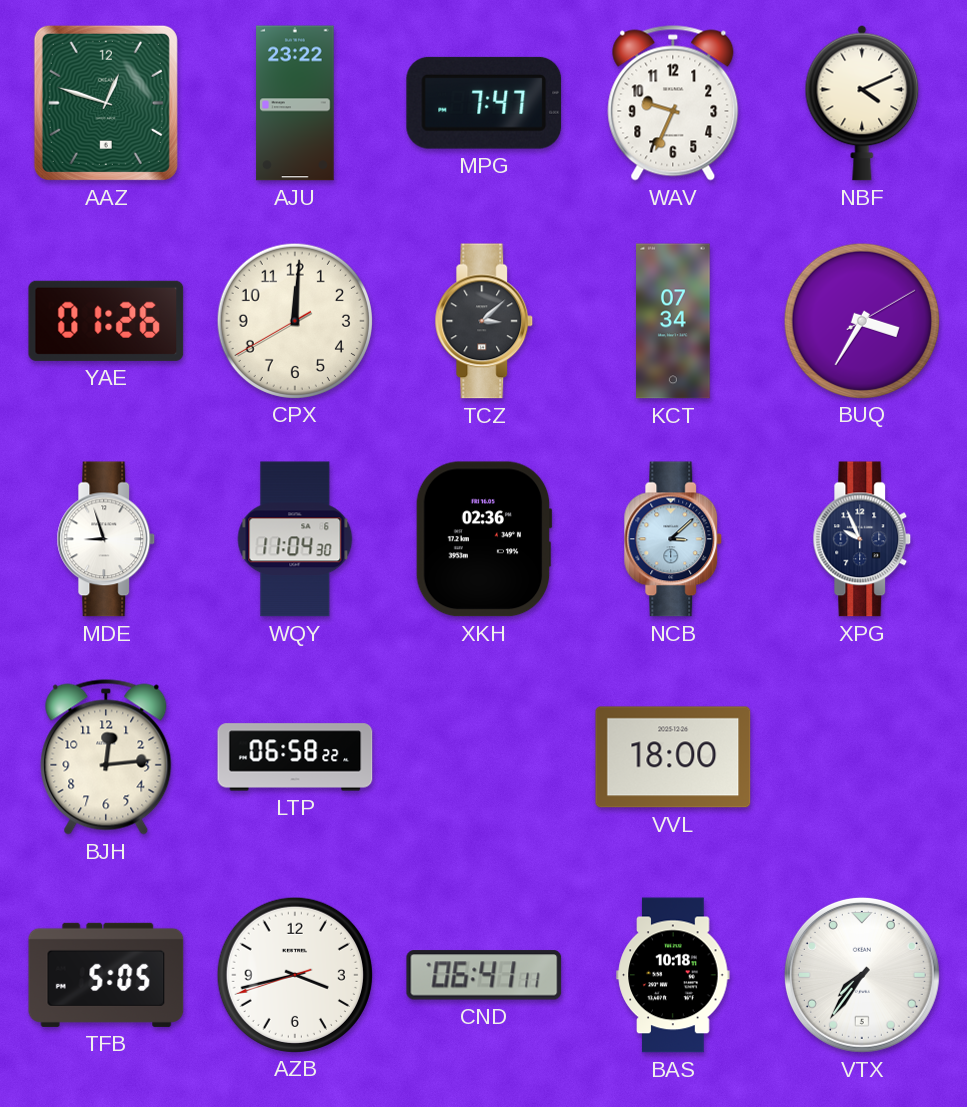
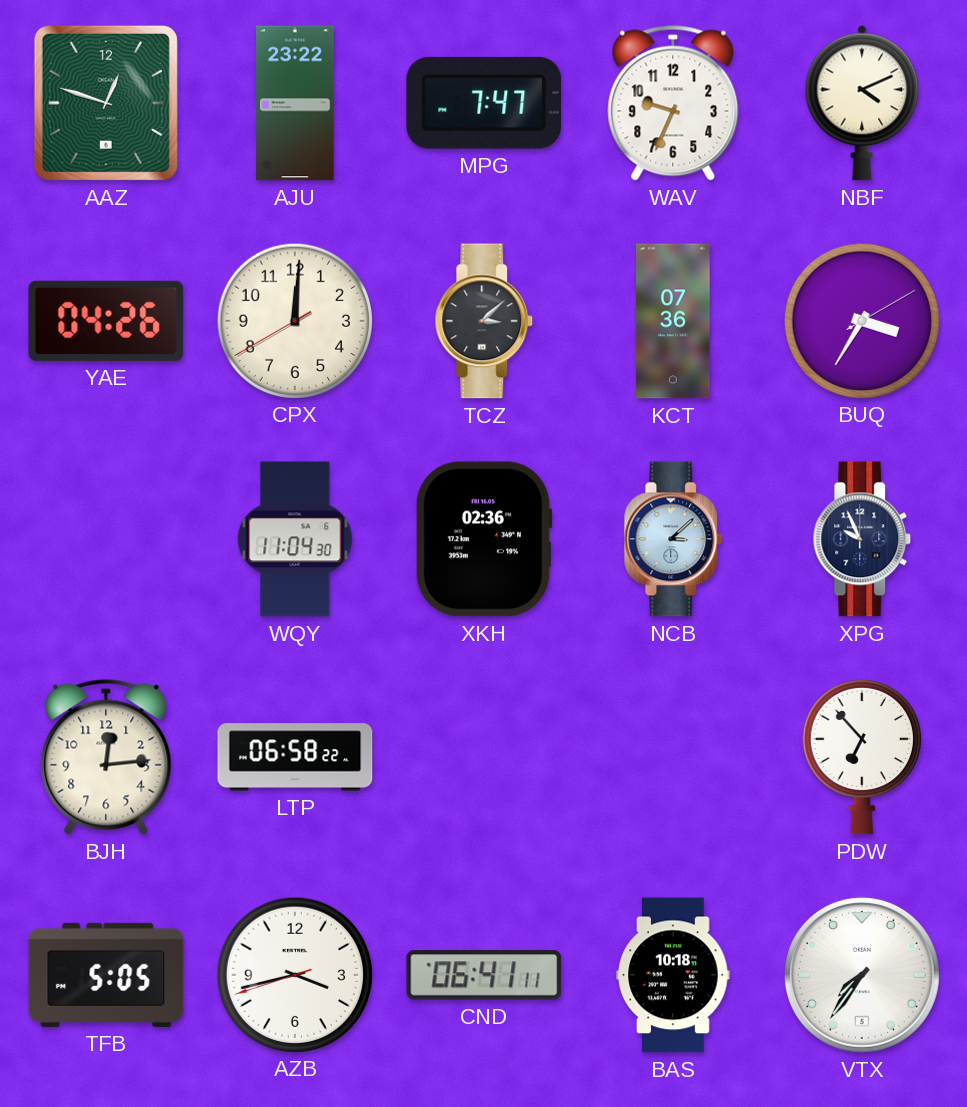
YAE: 01:26 -> 04:26
KCT: 07:34 -> 07:36
MDE: 8:57 -> none
VVL: 18:00 -> none
PDW: none -> 6:53
